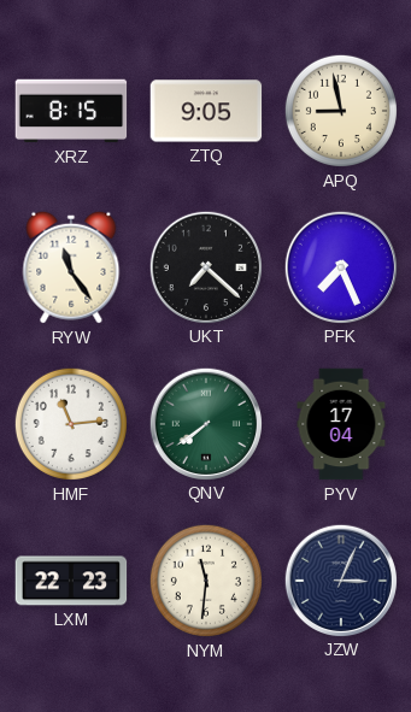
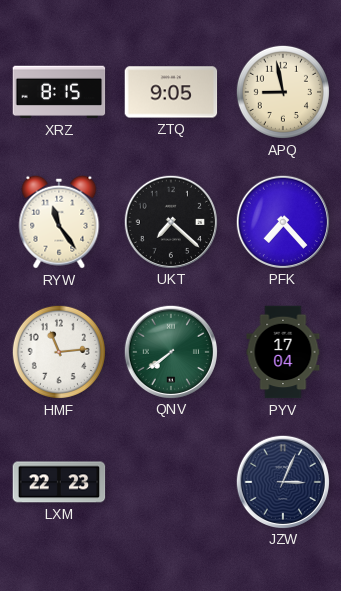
PFK: 7:26 -> 7:23
NYM: 11:31 -> none
